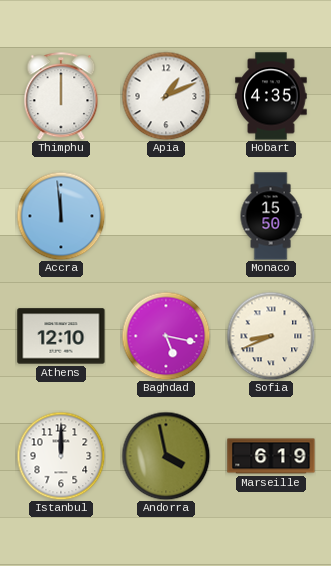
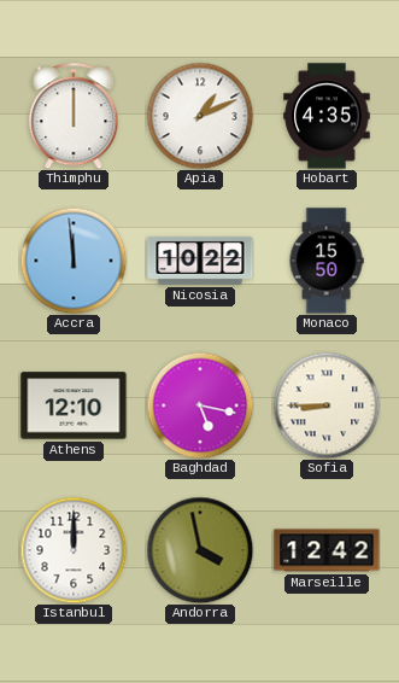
Nicosia: none -> 10:22
Sofia: 8:41 -> 8:45
Marseille: 6:19 -> 12:42
